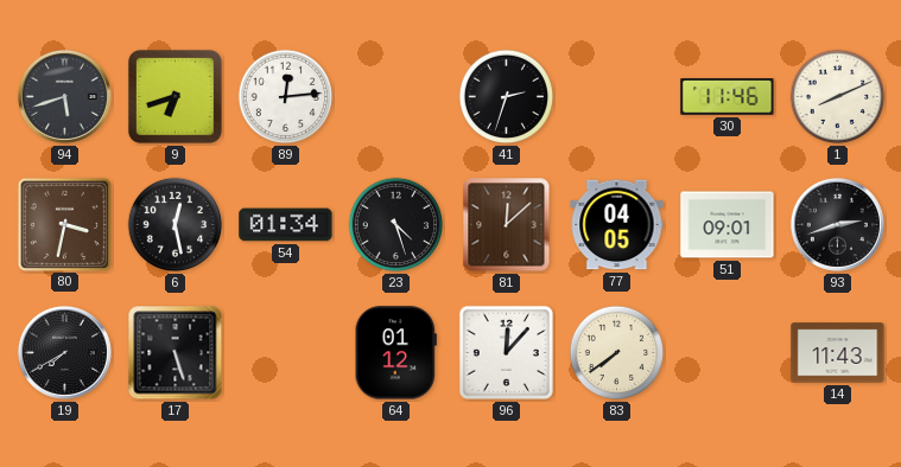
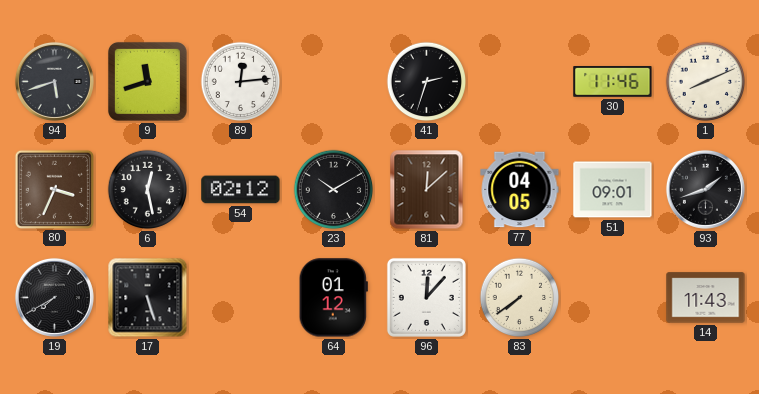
9: 6:42 -> 11:42
80: 3:32 -> 3:34
54: 01:34 -> 02:12
23: 4:27 -> 10:10
93: 2:42 -> 1:42
